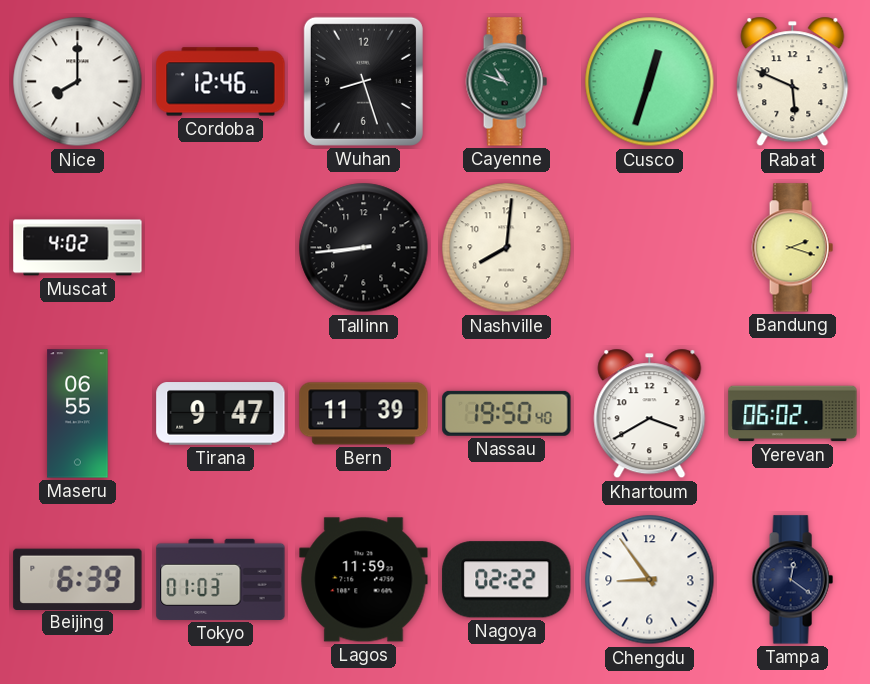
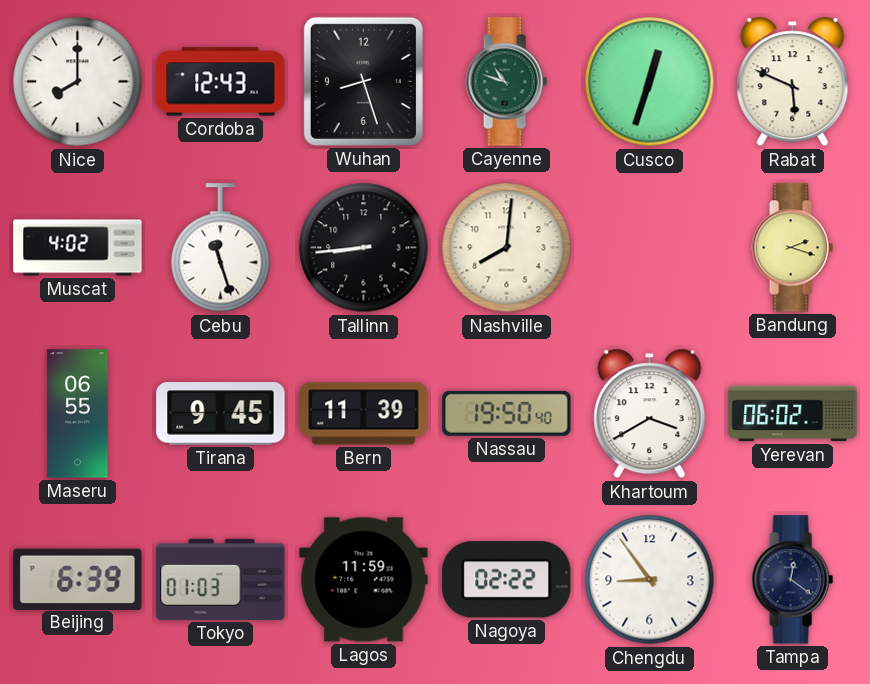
Cordoba: 12:46 -> 12:43
Cebu: none -> 11:27
Tirana: 9:47 -> 9:45
